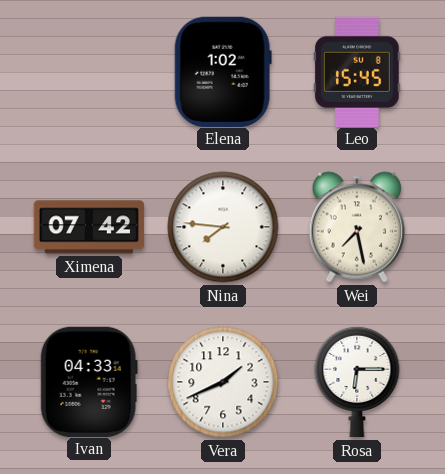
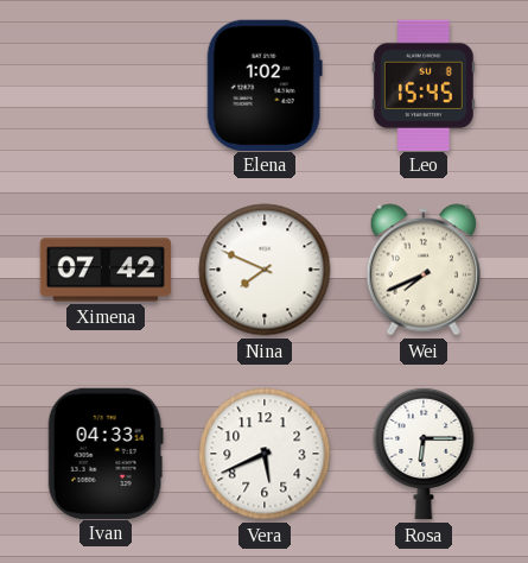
Nina: 7:46 -> 7:49
Wei: 7:28 -> 7:41
Vera: 1:41 -> 5:41
